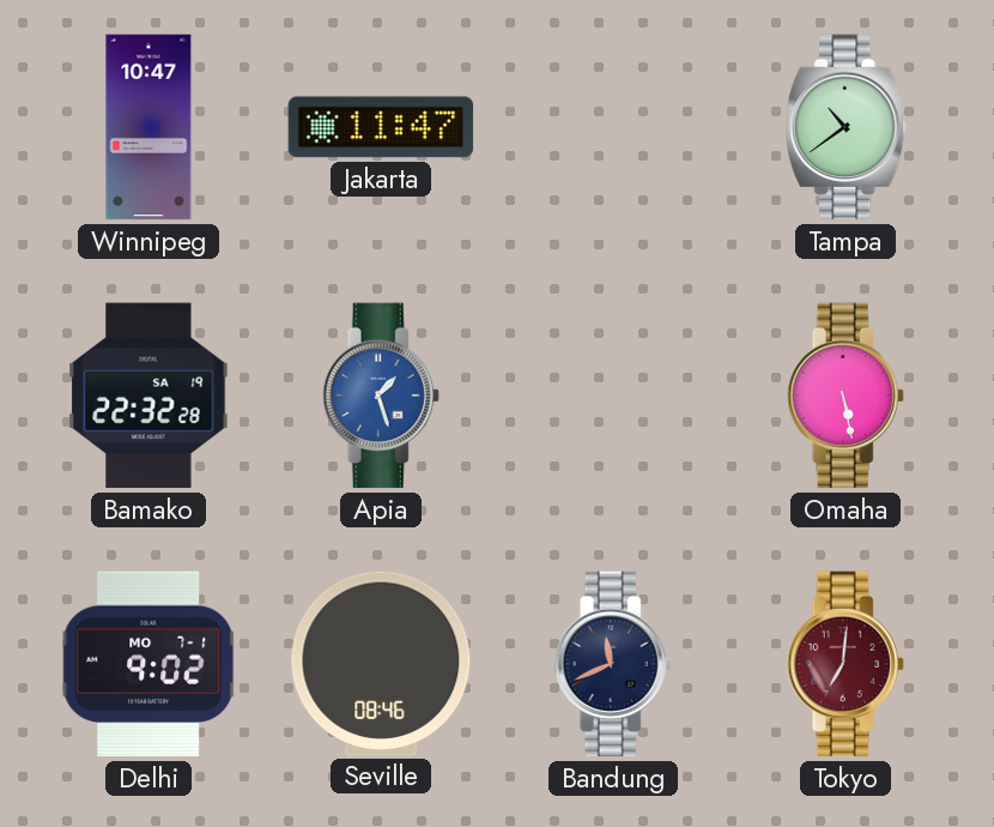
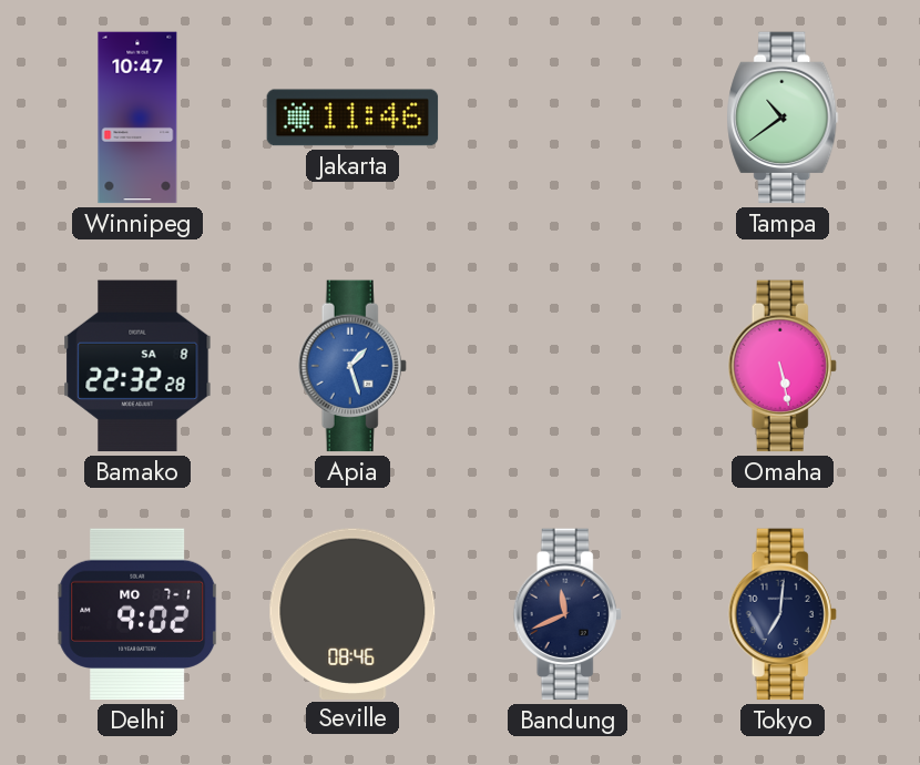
Jakarta: 11:47 -> 11:46
Bamako date: SA 19 -> SA 8
Tokyo dial: burgundy -> navy
